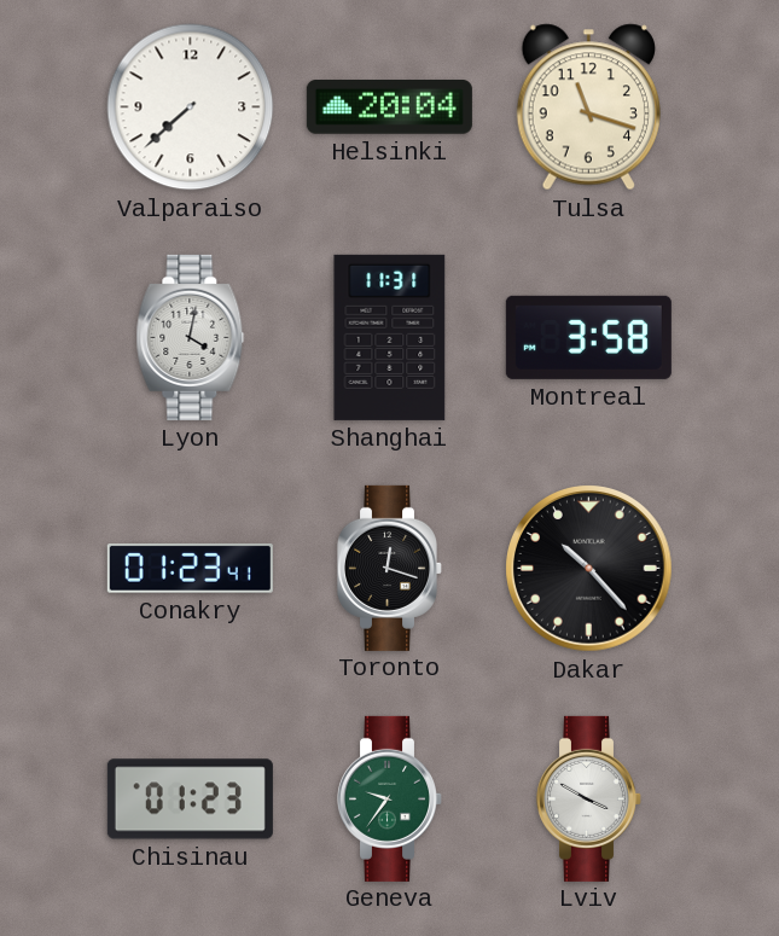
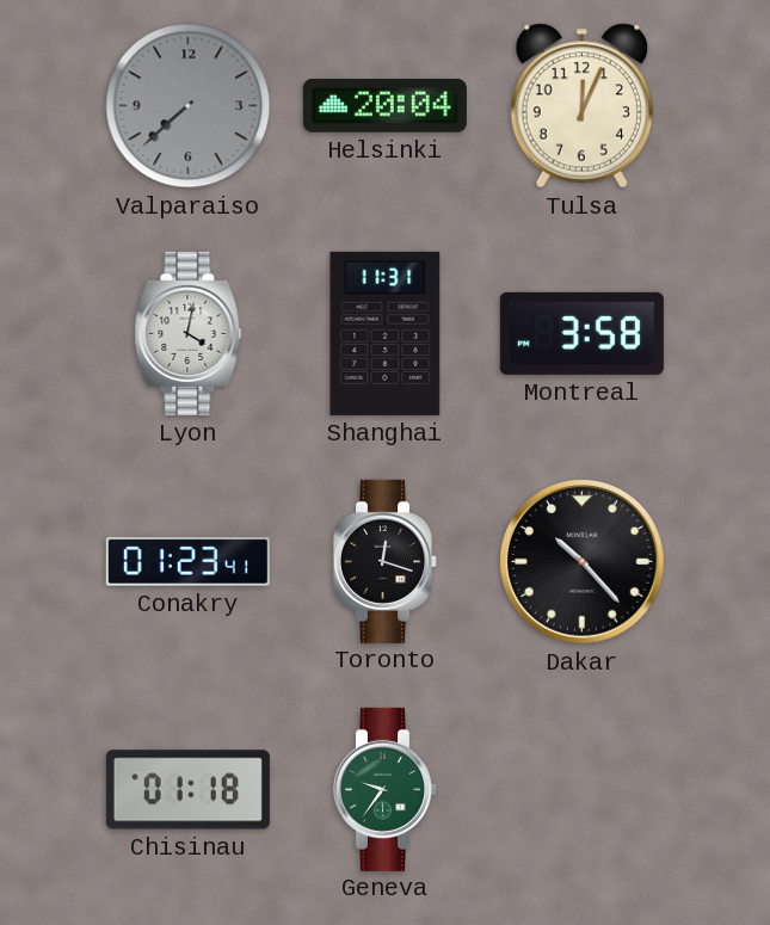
Valparaiso dial: white -> grey
Tulsa: 11:18 -> 12:04
Chisinau: 01:23 -> 01:18
Lviv: 3:50 -> none
